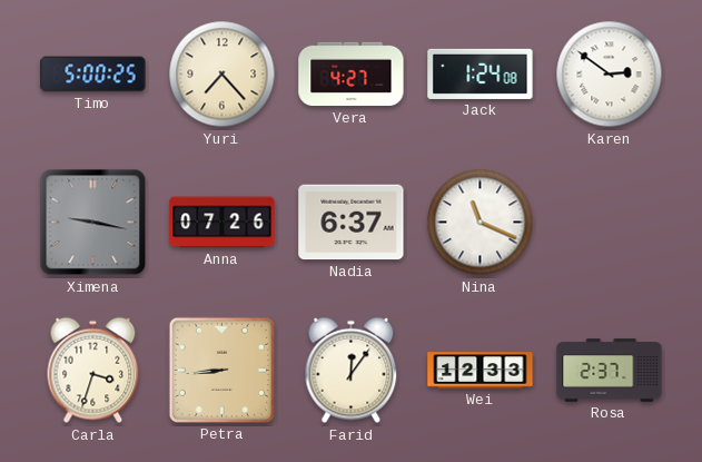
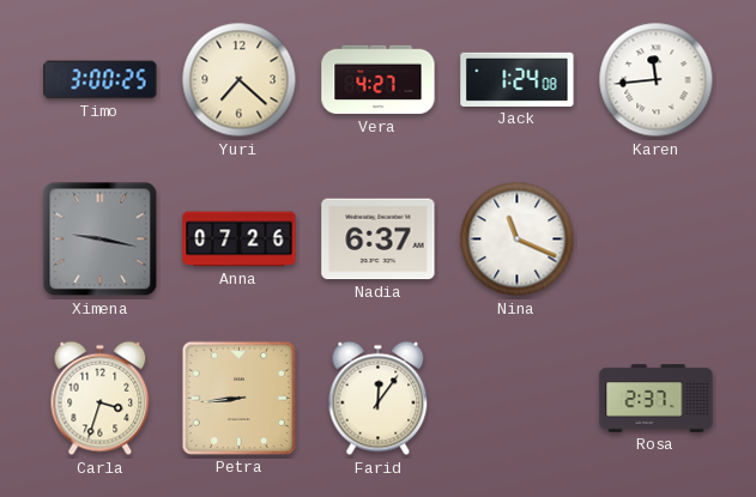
Timo: 5:00 -> 3:00
Yuri: 7:23 -> 7:22
Karen: 2:51 -> 11:44
Wei: 12:33 -> none
